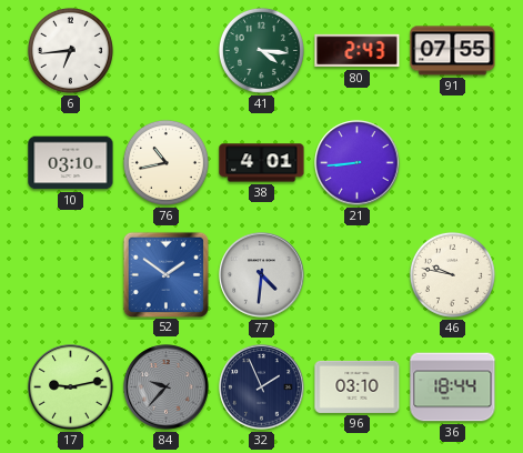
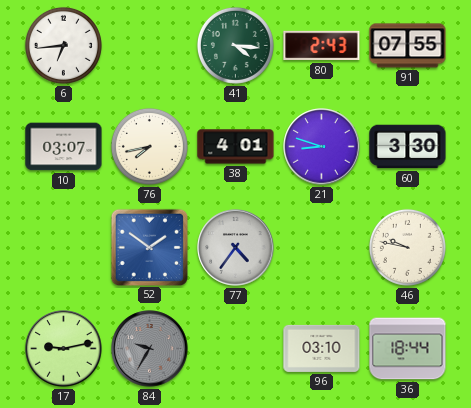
10: 03:10 -> 03:07
76: 10:43 -> 7:43
21: 8:44 -> 8:48
60: none -> 3:30
77: 4:31 -> 4:36
84: 9:37 -> 9:35
32: 1:56 -> none
